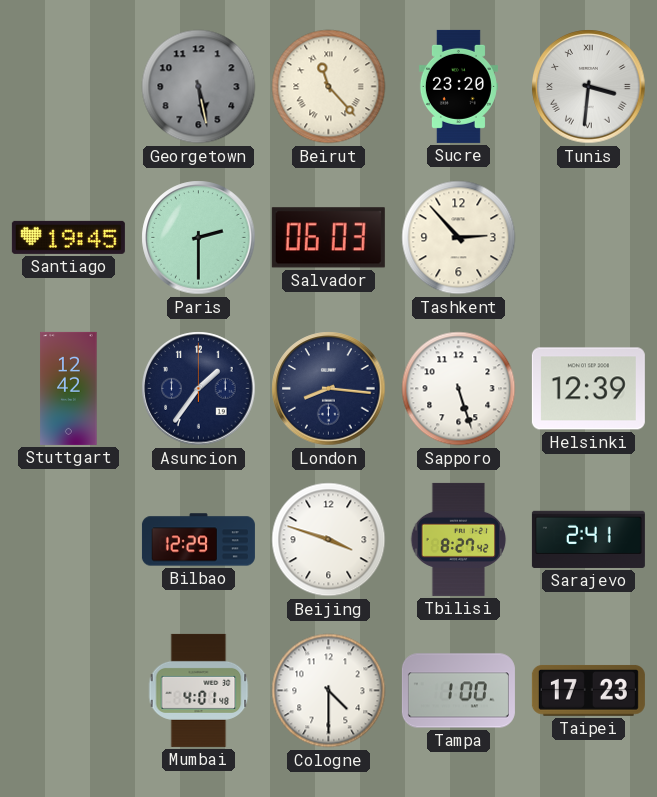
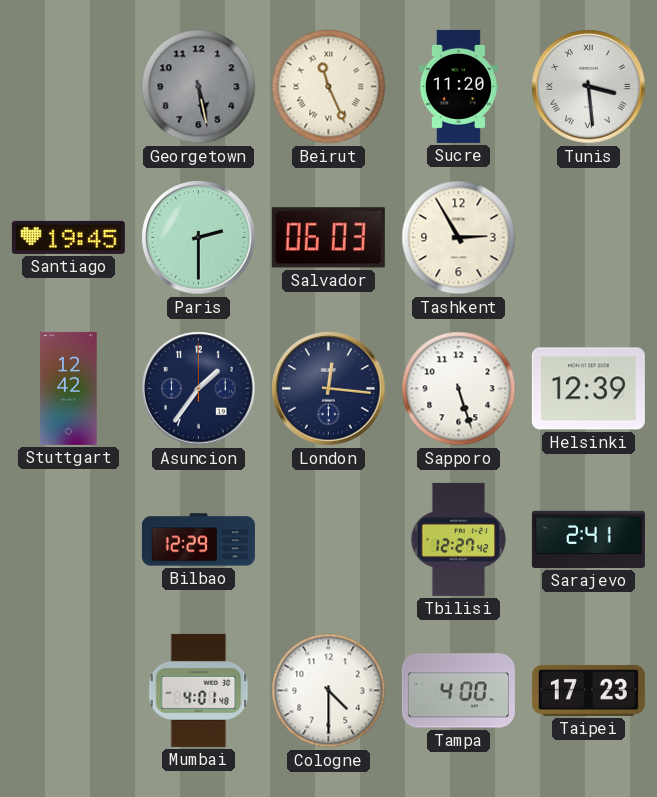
Beirut: 11:23 -> 11:26
Sucre: 23:20 -> 11:20
Tunis: 3:31 -> 3:29
Tashkent: 2:53 -> 2:55
London: 8:16 -> 12:16
Beijing: 3:48 -> none
Tbilisi: 8:27 -> 12:27
Tampa: 1:00 -> 4:00
